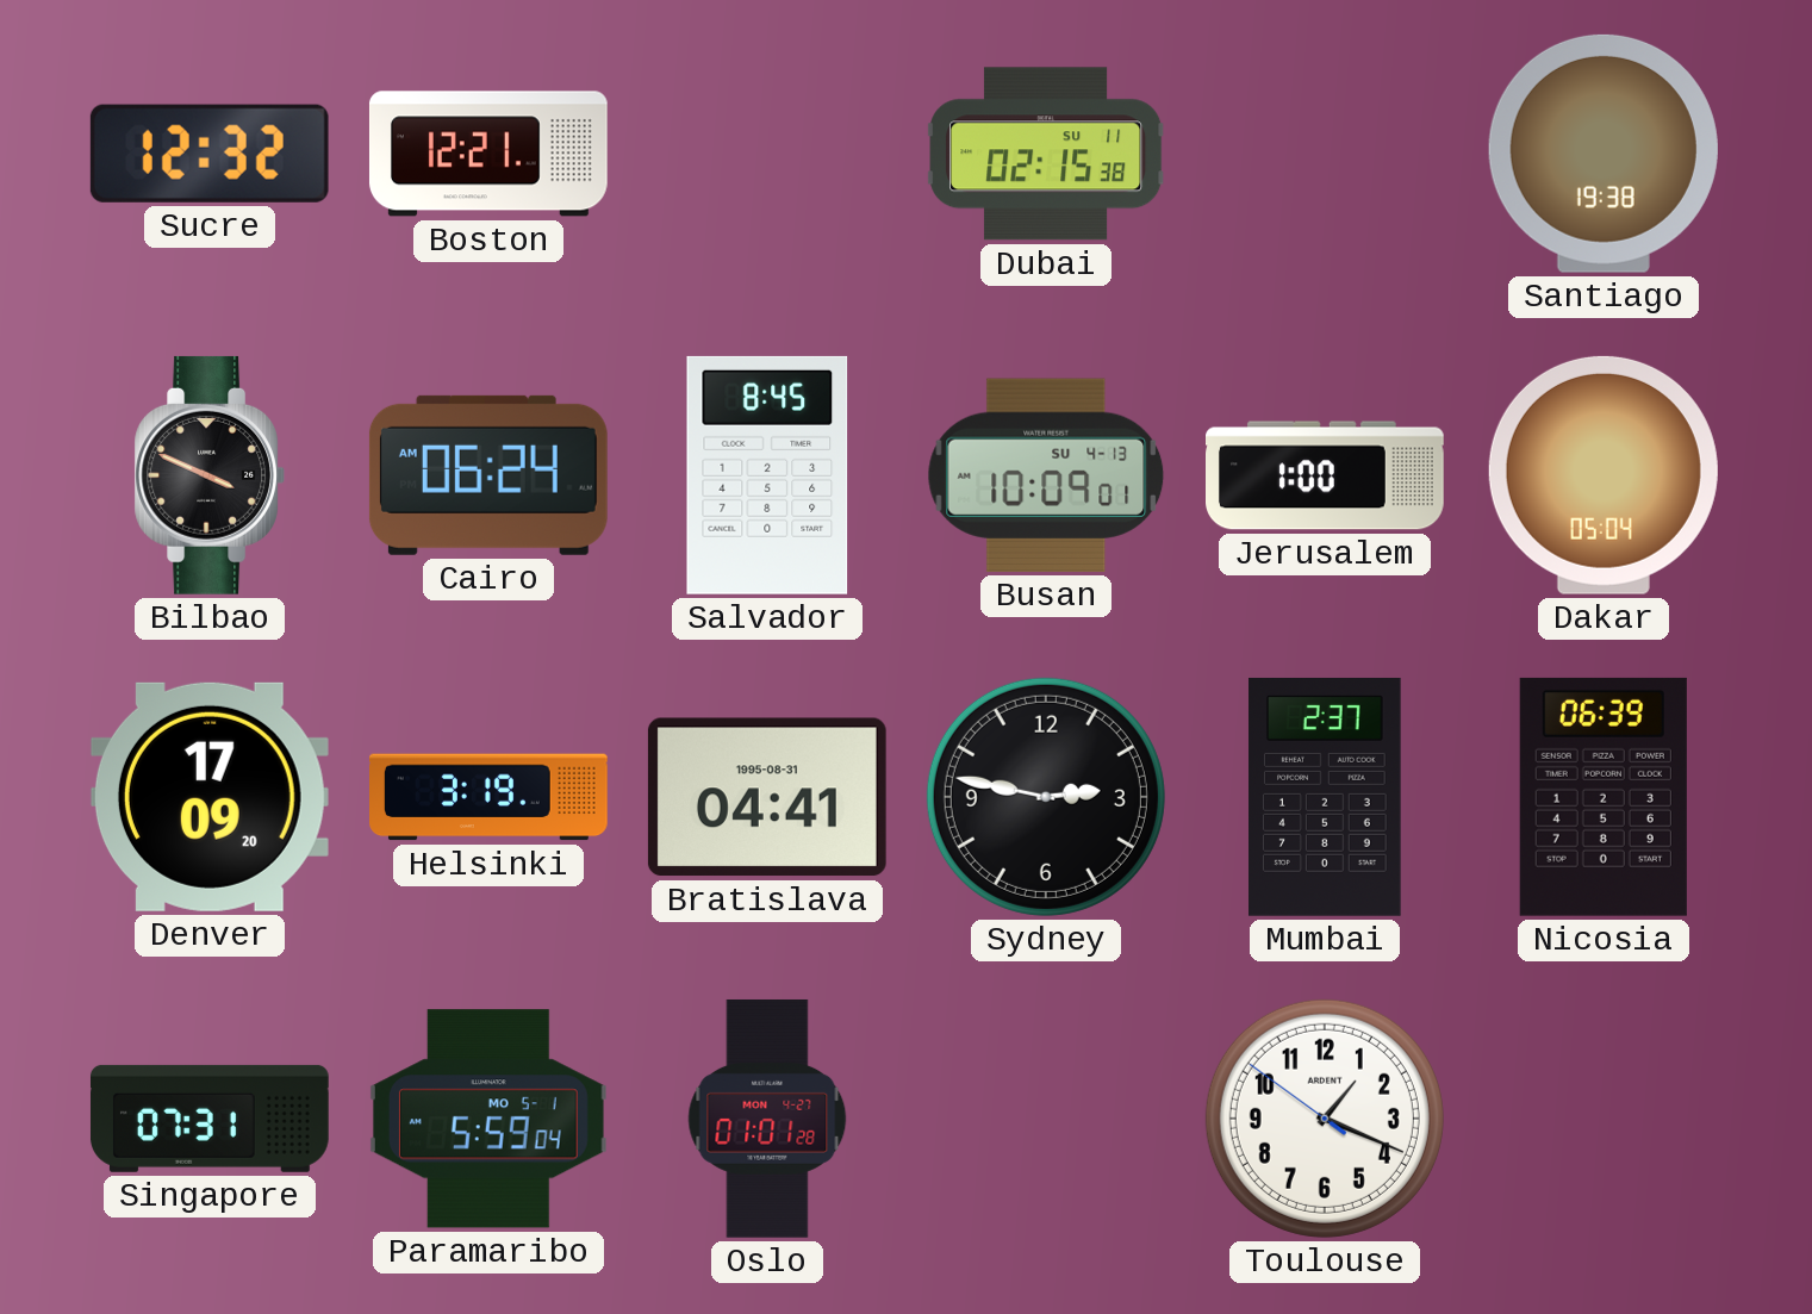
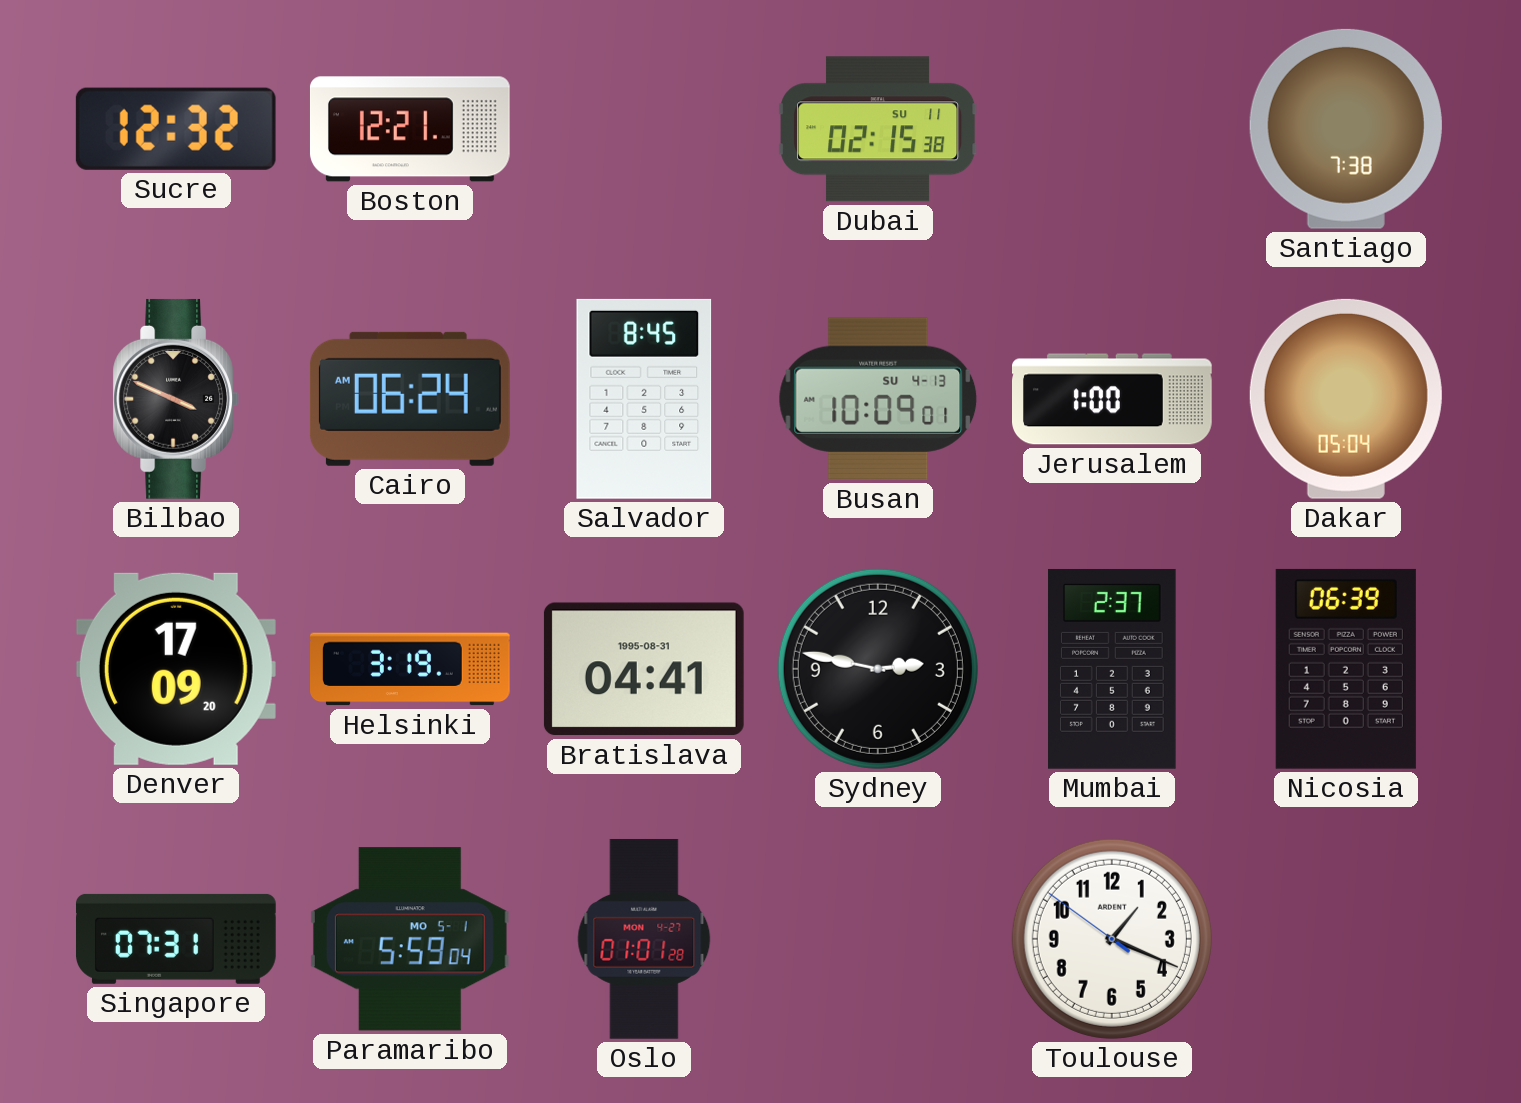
Santiago: 19:38 -> 7:38
